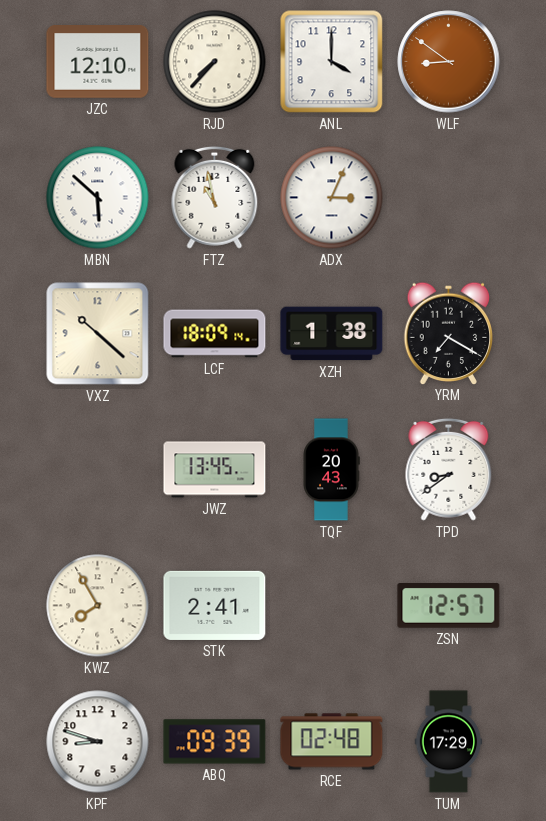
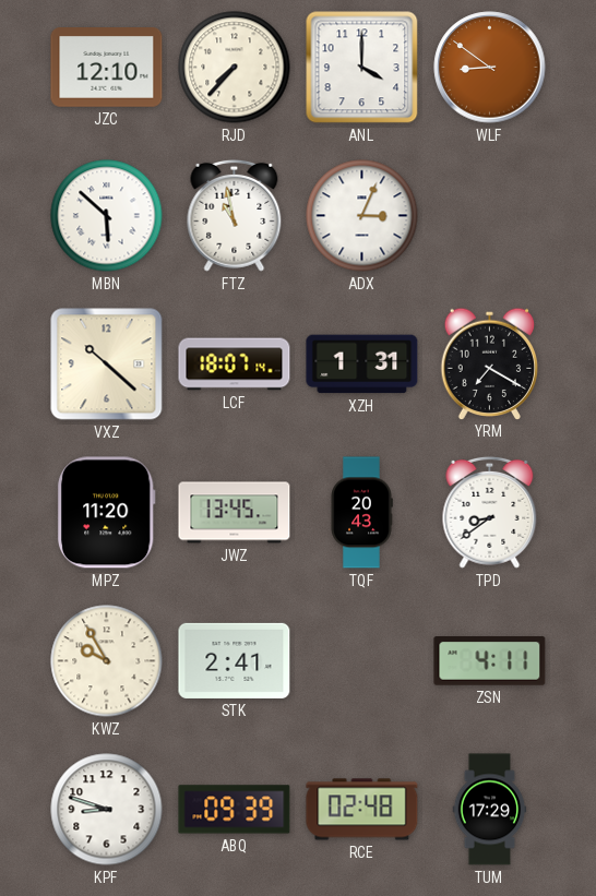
LCF: 18:09 -> 18:07
XZH: 1:38 -> 1:31
MPZ: none -> 11:20
KWZ: 7:55 -> 9:55
ZSN: 12:57 -> 4:11
